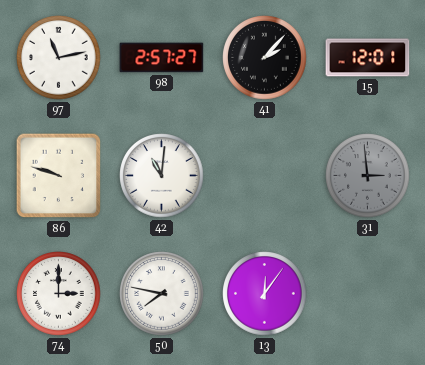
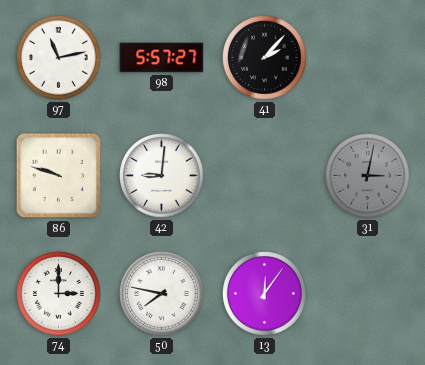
98: 2:57 -> 5:57
15: 12:01 -> none
42: 11:01 -> 9:01
31: 2:59 -> 3:02
